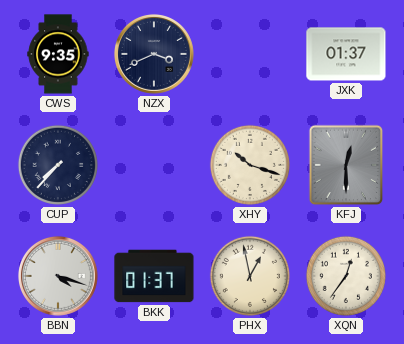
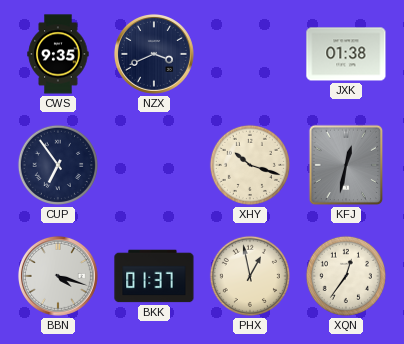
JXK: 01:37 -> 01:38
CUP: 7:37 -> 6:54
KFJ: 12:30 -> 12:32
